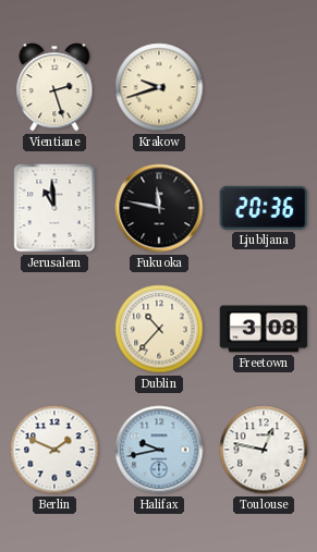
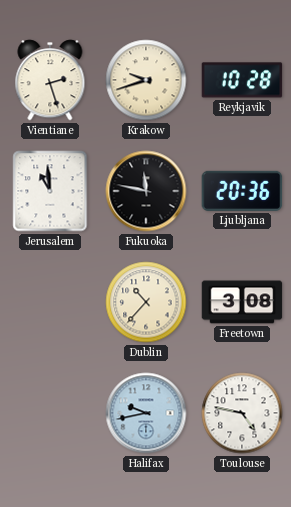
Reykjavik: none -> 10:28
Berlin: 1:49 -> none
Toulouse: 12:47 -> 4:47
